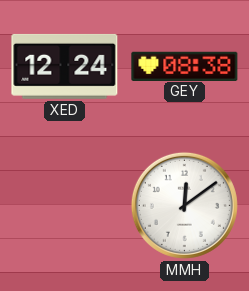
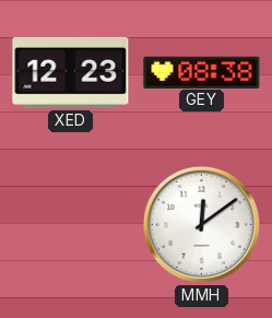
XED: 12:24 -> 12:23
